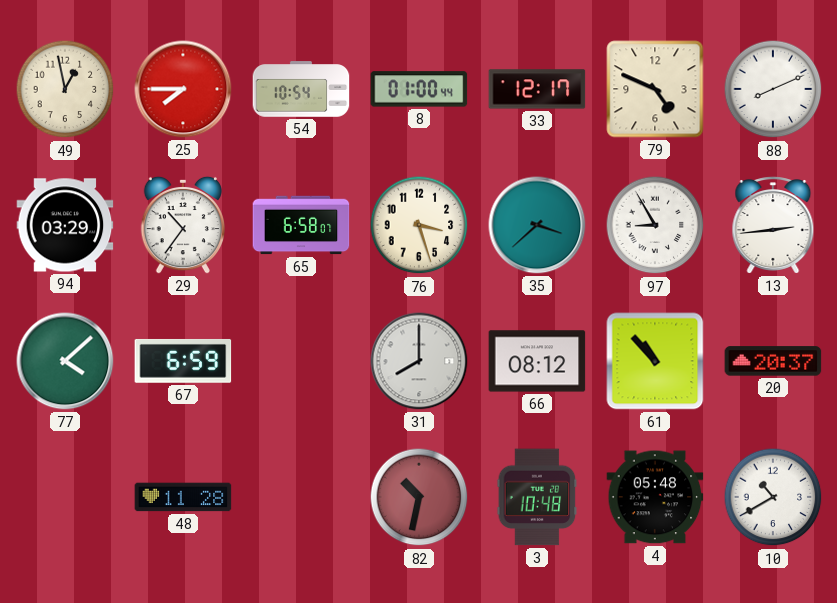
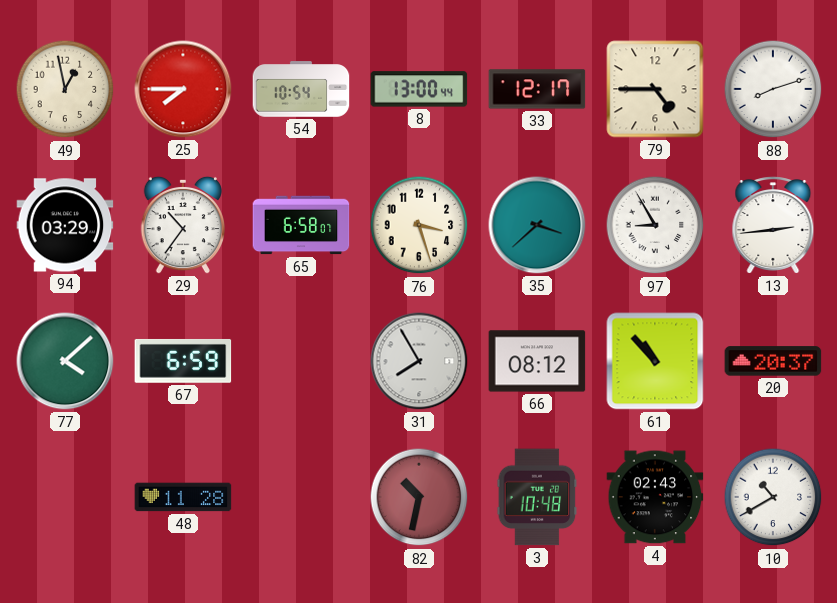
8: 01:00 -> 13:00
79: 4:49 -> 4:45
88: 8:11 -> 8:12
31: 8:00 -> 7:55
4: 05:48 -> 02:43
